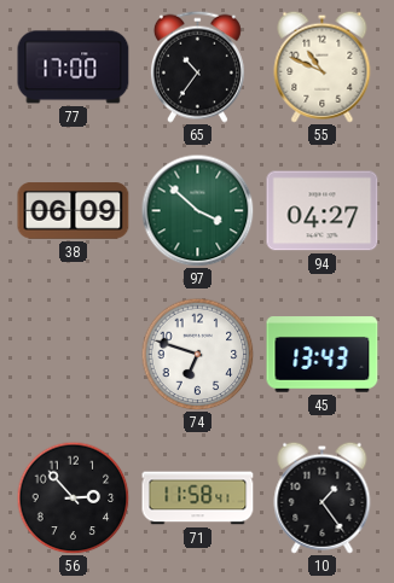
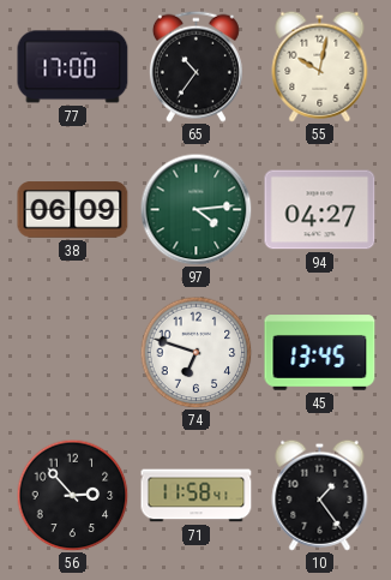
55: 10:49 -> 10:02
97: 3:52 -> 4:14
45: 13:43 -> 13:45
